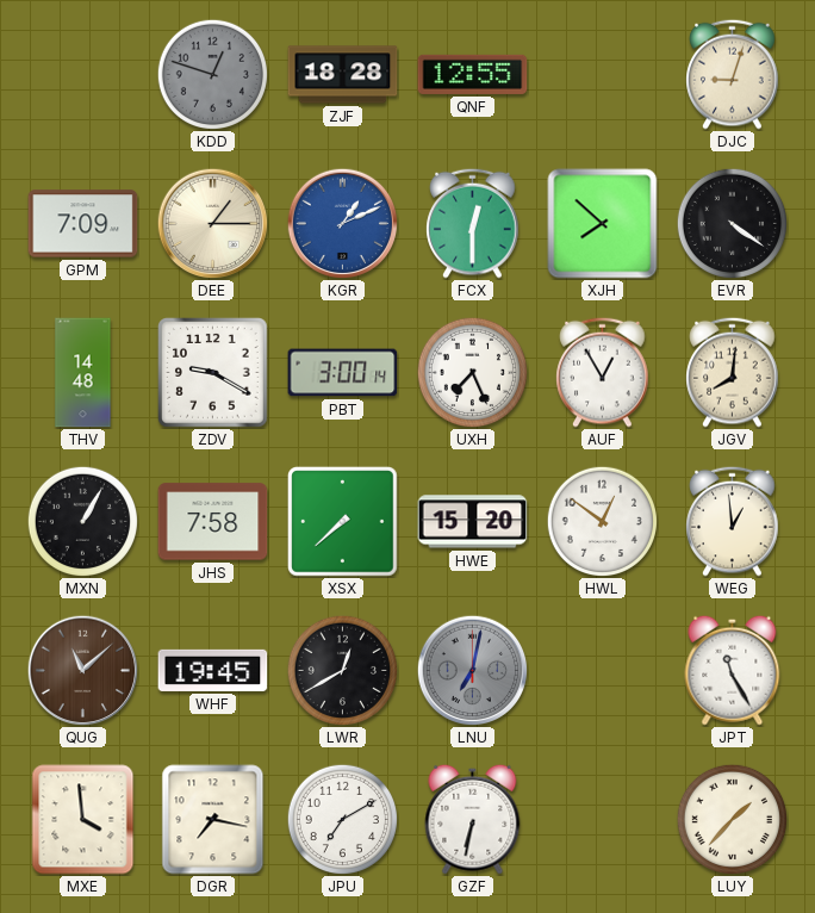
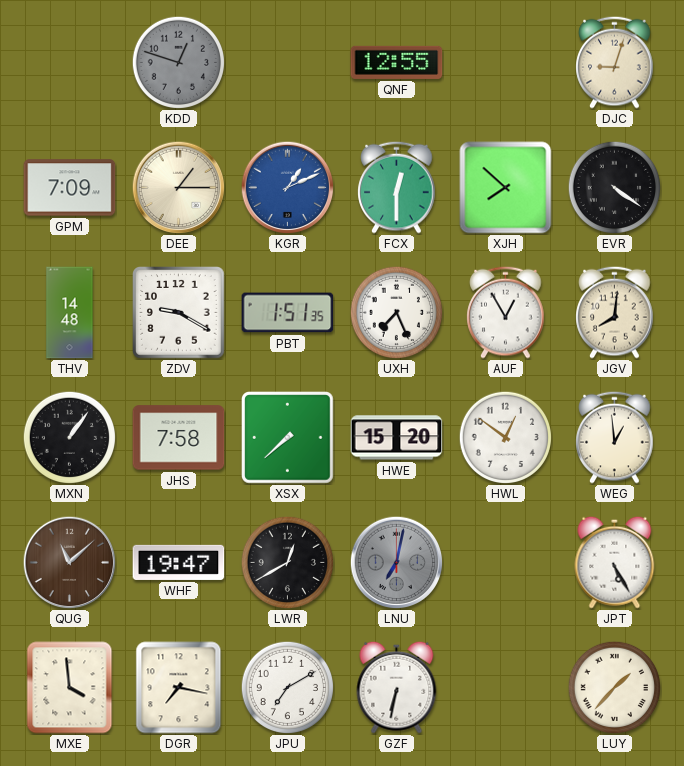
ZJF: 18:28 -> none
PBT: 3:00 -> 1:51
MXN: 1:05 -> 1:06
WHF: 19:45 -> 19:47
JPT: 11:25 -> 5:25
